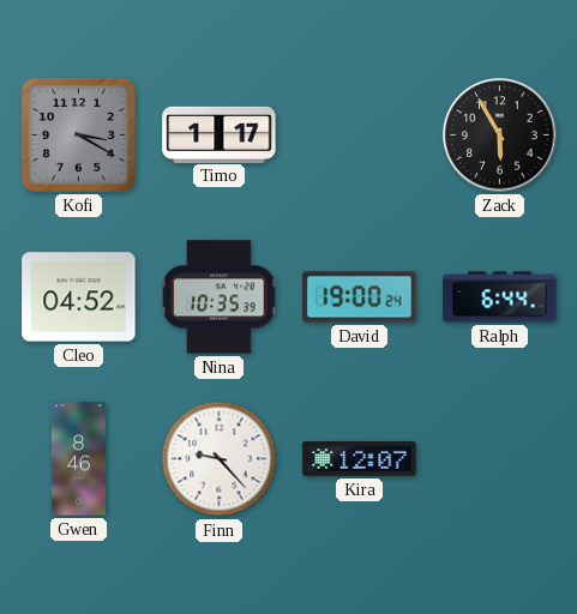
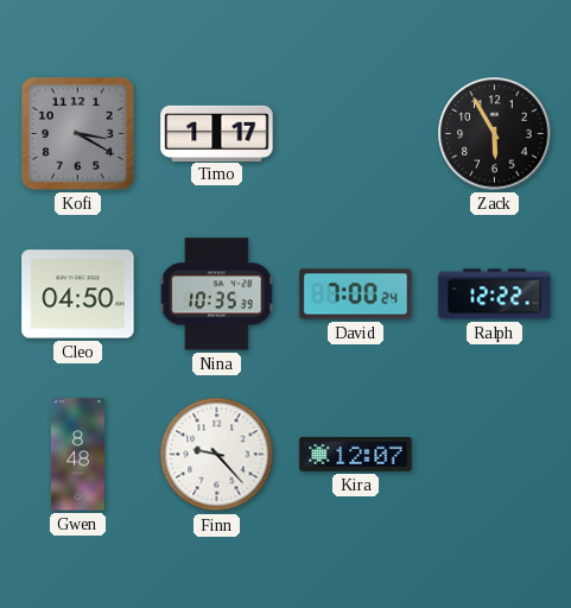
Cleo: 04:52 -> 04:50
David: 19:00 -> 7:00
Ralph: 6:44 -> 12:22
Gwen: 8:46 -> 8:48
